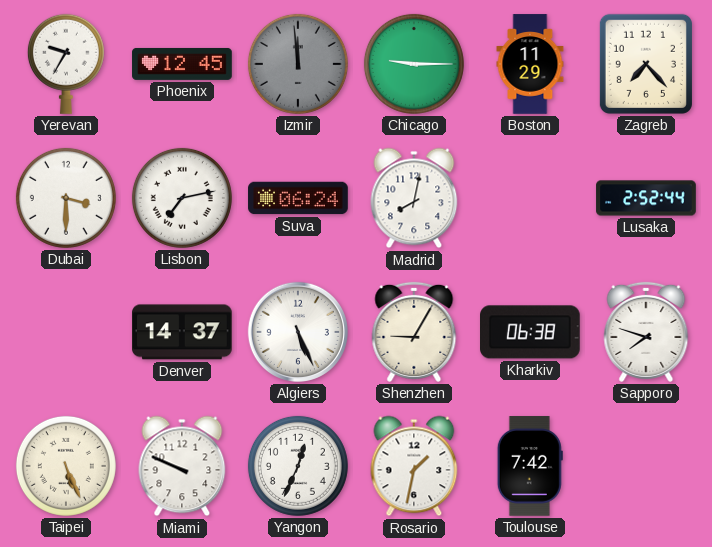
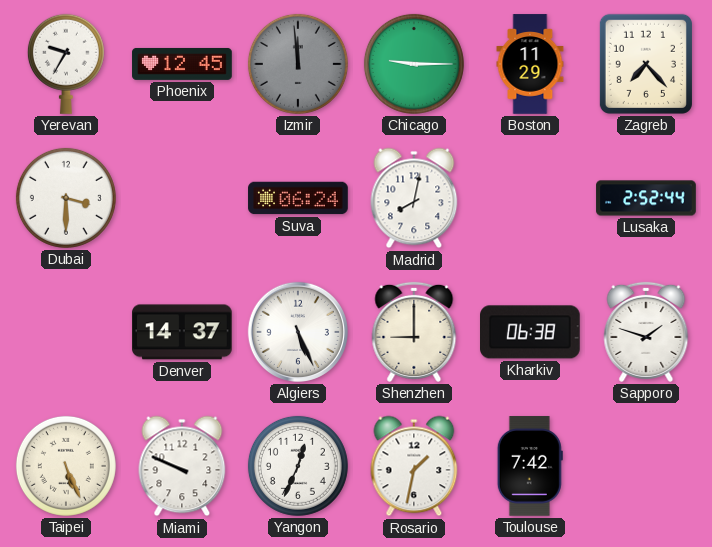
Lisbon: 7:13 -> none
Shenzhen: 9:05 -> 9:00
Sapporo: 7:48 -> 1:48
